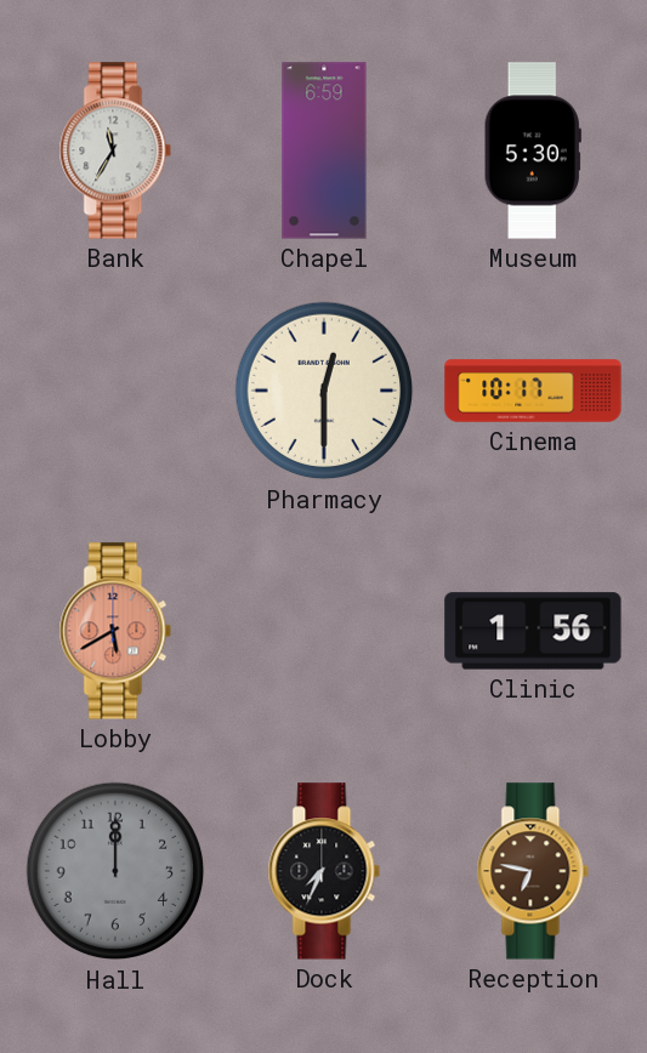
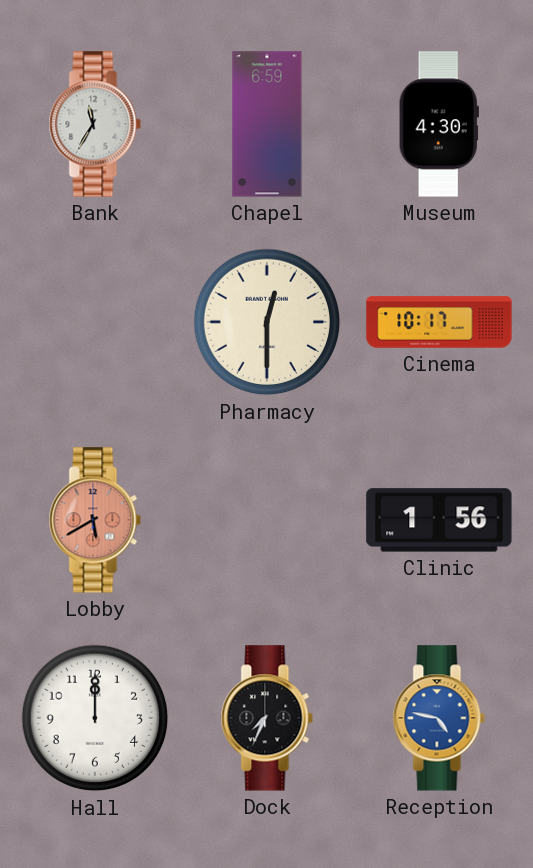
Museum: 5:30 -> 4:30
Hall dial: grey -> white
Reception: 6:47 -> 4:47
Reception dial: brown -> blue
